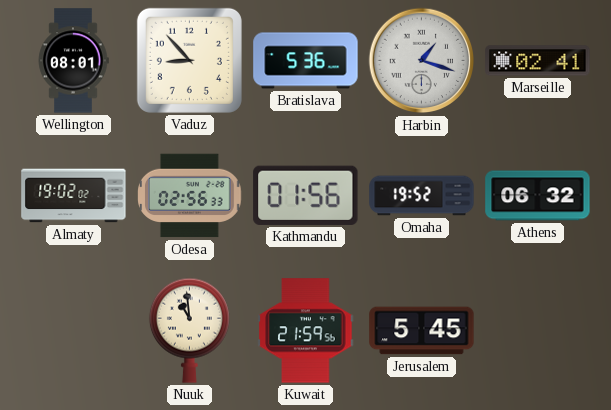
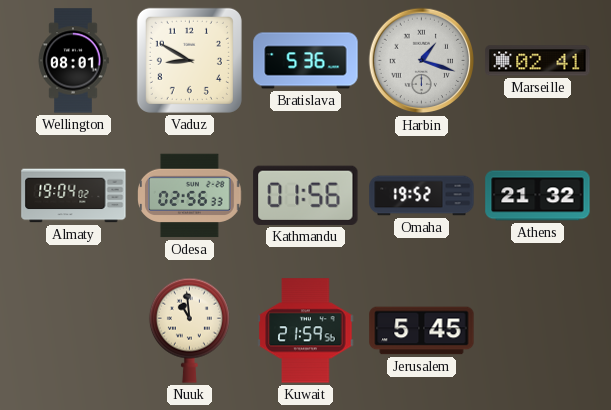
Vaduz: 8:53 -> 8:50
Almaty: 19:02 -> 19:04
Athens: 06:32 -> 21:32
